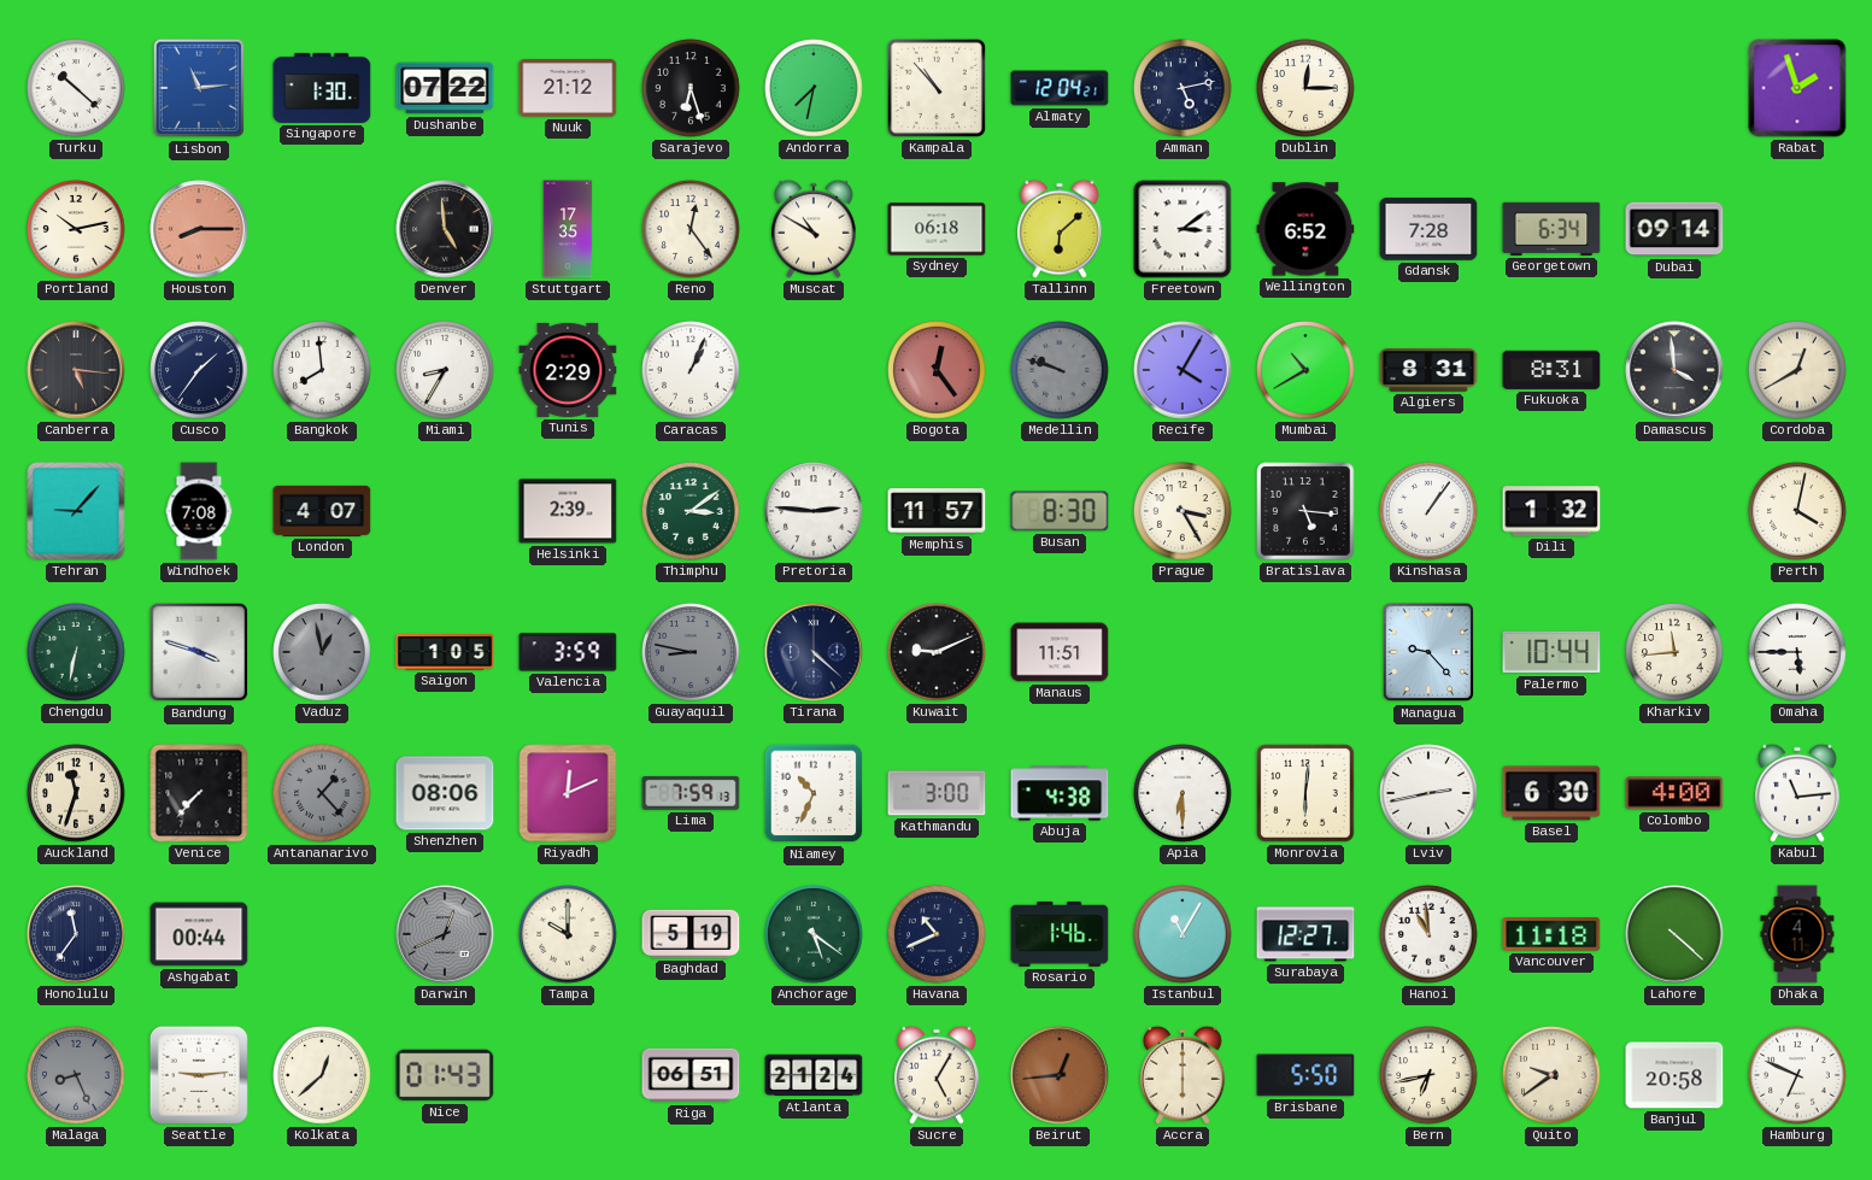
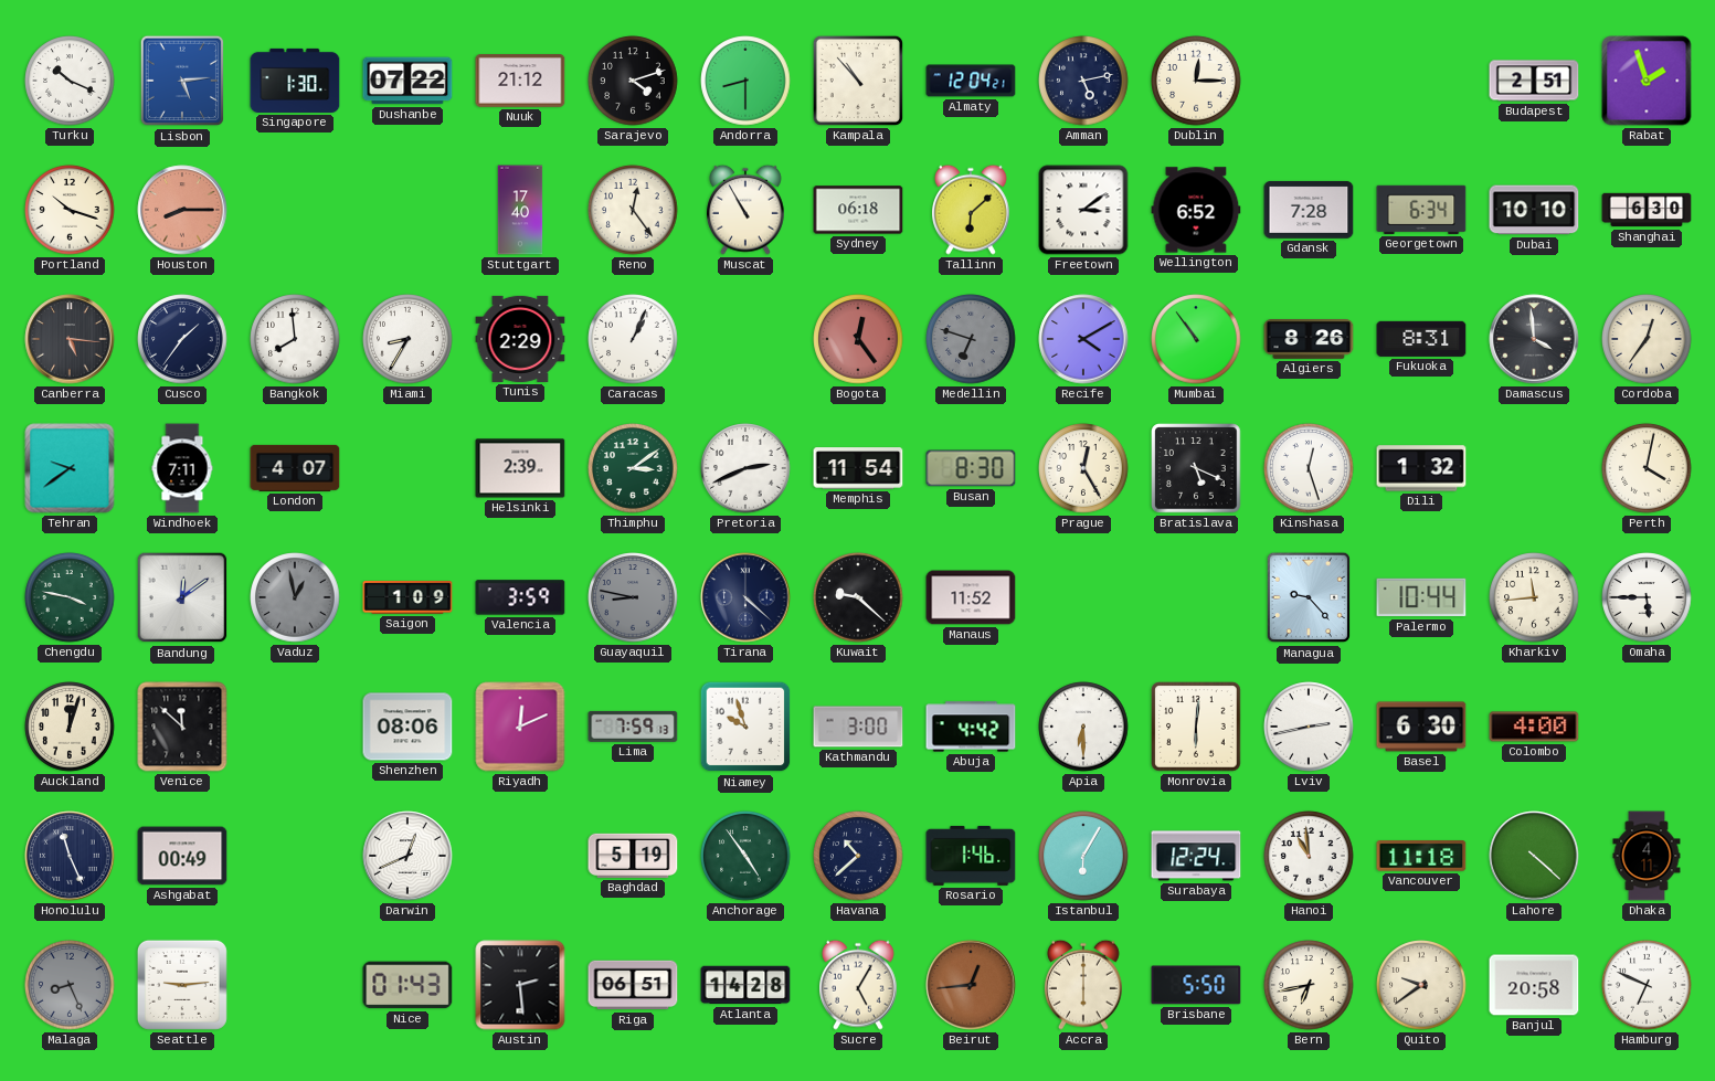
Turku: 10:22 -> 10:19
Lisbon: 11:14 -> 5:14
Sarajevo: 6:27 -> 4:12
Andorra: 7:32 -> 8:30
Budapest: none -> 2:51
Portland: 10:13 -> 10:18
Denver: 4:59 -> none
Stuttgart: 17:35 -> 17:40
Muscat: 10:50 -> 10:55
Dubai: 09:14 -> 10:10
Shanghai: none -> 6:30
Medellin: 9:48 -> 6:48
Recife: 4:05 -> 4:10
Mumbai: 10:40 -> 10:54
Algiers: 8:31 -> 8:26
Cordoba: 12:40 -> 12:36
Tehran: 9:07 -> 9:39
Windhoek: 7:08 -> 7:11
Pretoria: 2:46 -> 2:41
Memphis: 11:57 -> 11:54
Prague: 3:25 -> 12:25
Bratislava: 5:16 -> 5:19
Kinshasa: 1:06 -> 12:27
Chengdu: 6:32 -> 3:47
Bandung: 3:48 -> 12:09
Saigon: 1:05 -> 1:09
Kuwait: 9:11 -> 9:22
Manaus: 11:51 -> 11:52
Auckland: 11:33 -> 12:03
Venice: 7:37 -> 11:52
Antananarivo: 1:23 -> none
Niamey: 10:34 -> 9:57
Abuja: 4:38 -> 4:42
Kabul: 11:14 -> none
Honolulu: 11:36 -> 11:26
Ashgabat: 00:44 -> 00:49
Darwin dial: grey -> white
Tampa: 10:00 -> none
Anchorage: 5:21 -> 4:54
Havana: 10:41 -> 10:38
Istanbul: 11:05 -> 6:05
Surabaya: 12:27 -> 12:24
Kolkata: 12:38 -> none
Austin: none -> 2:29
Atlanta: 21:24 -> 14:28
